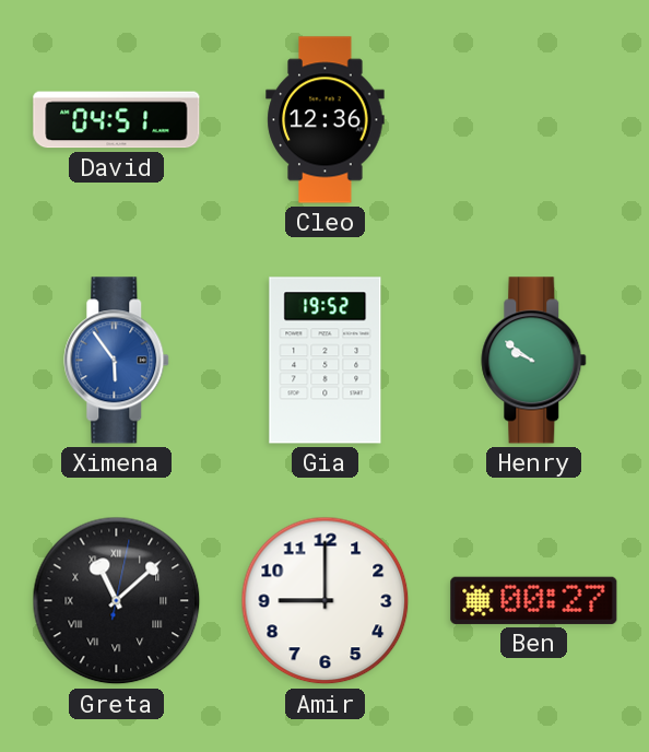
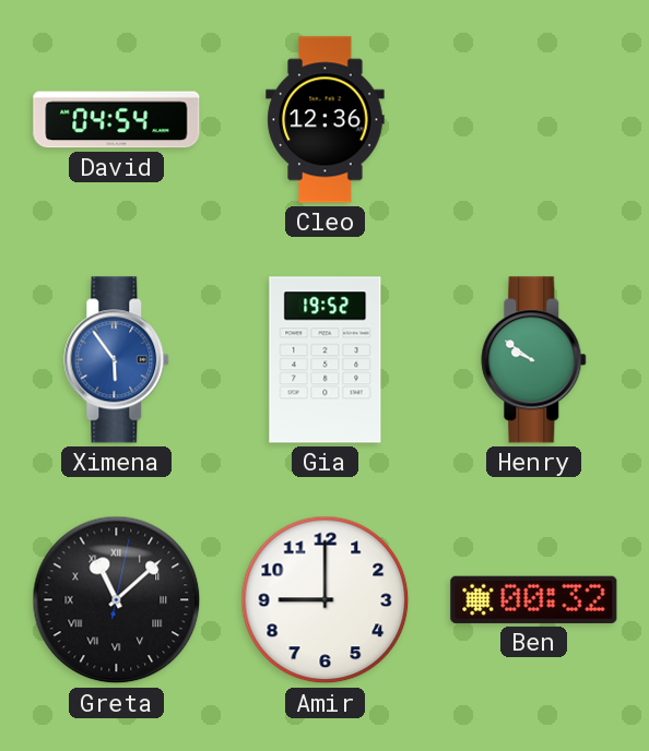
David: 04:51 -> 04:54
Ben: 00:27 -> 00:32
